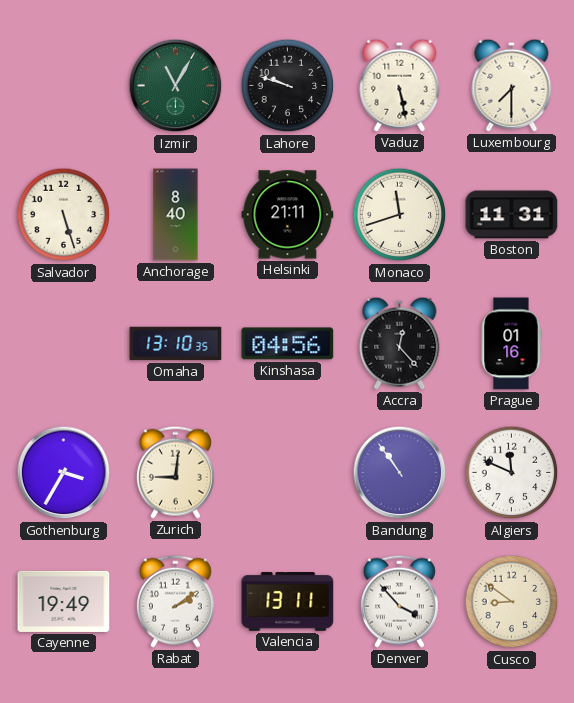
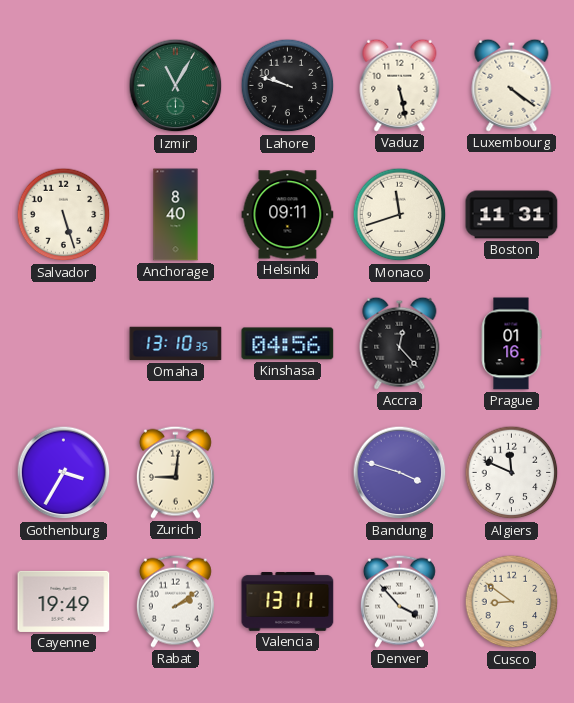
Luxembourg: 7:30 -> 4:21
Helsinki: 21:11 -> 09:11
Bandung: 10:54 -> 3:48
